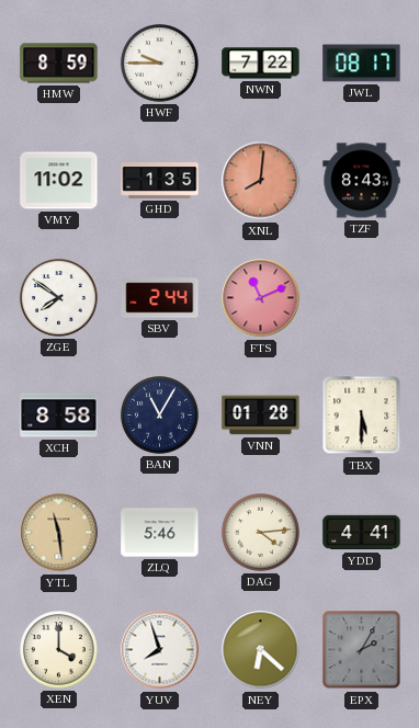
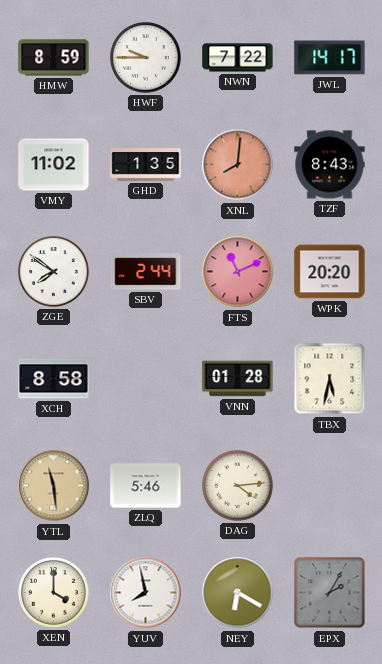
JWL: 08:17 -> 14:17
WPK: none -> 20:20
BAN: 11:05 -> none
TBX: 5:30 -> 5:32
YDD: 4:41 -> none
YUV: 7:57 -> 7:58
NEY: 6:22 -> 6:20
